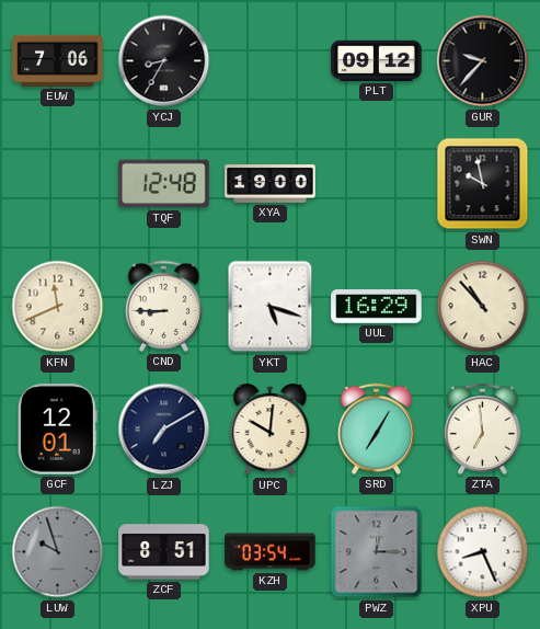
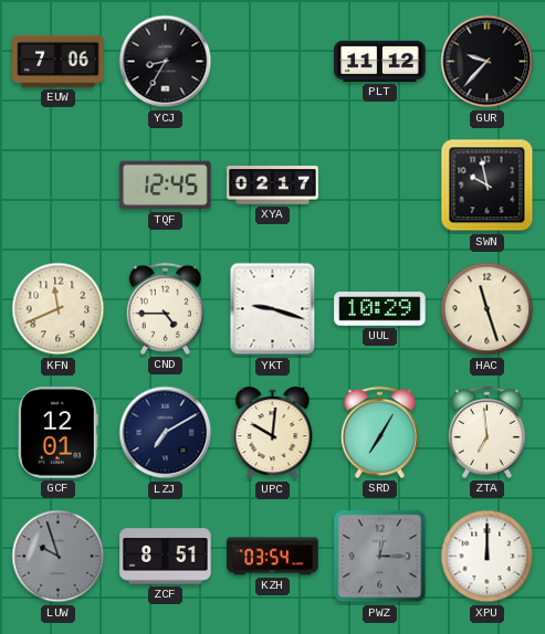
PLT: 09:12 -> 11:12
TQF: 12:48 -> 12:45
XYA: 19:00 -> 02:17
CND: 8:45 -> 4:45
YKT: 5:18 -> 9:18
UUL: 16:29 -> 10:29
HAC: 10:53 -> 11:27
XPU: 8:26 -> 12:00
